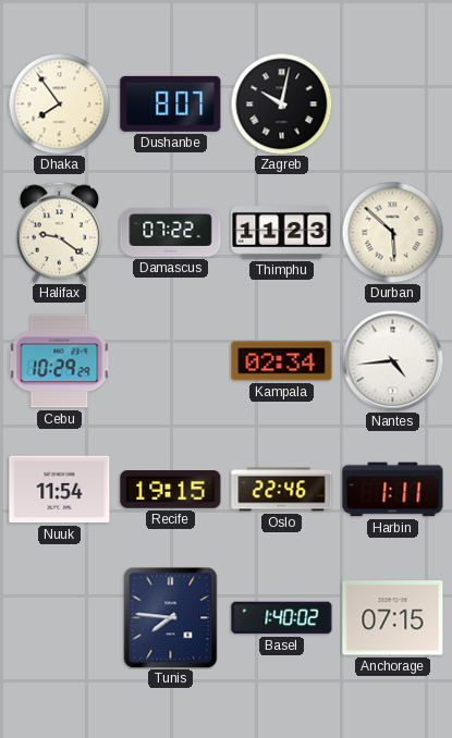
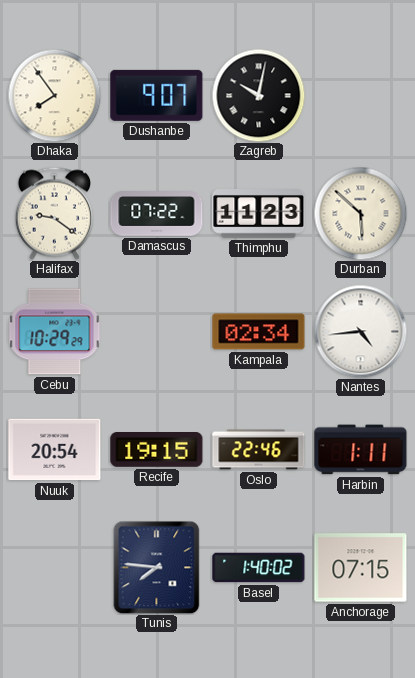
Dushanbe: 8:07 -> 9:07
Nuuk: 11:54 -> 20:54
